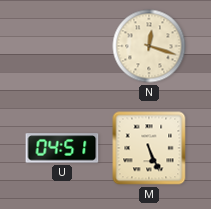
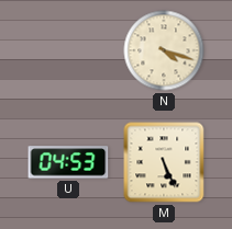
N: 12:18 -> 4:18
U: 04:51 -> 04:53
